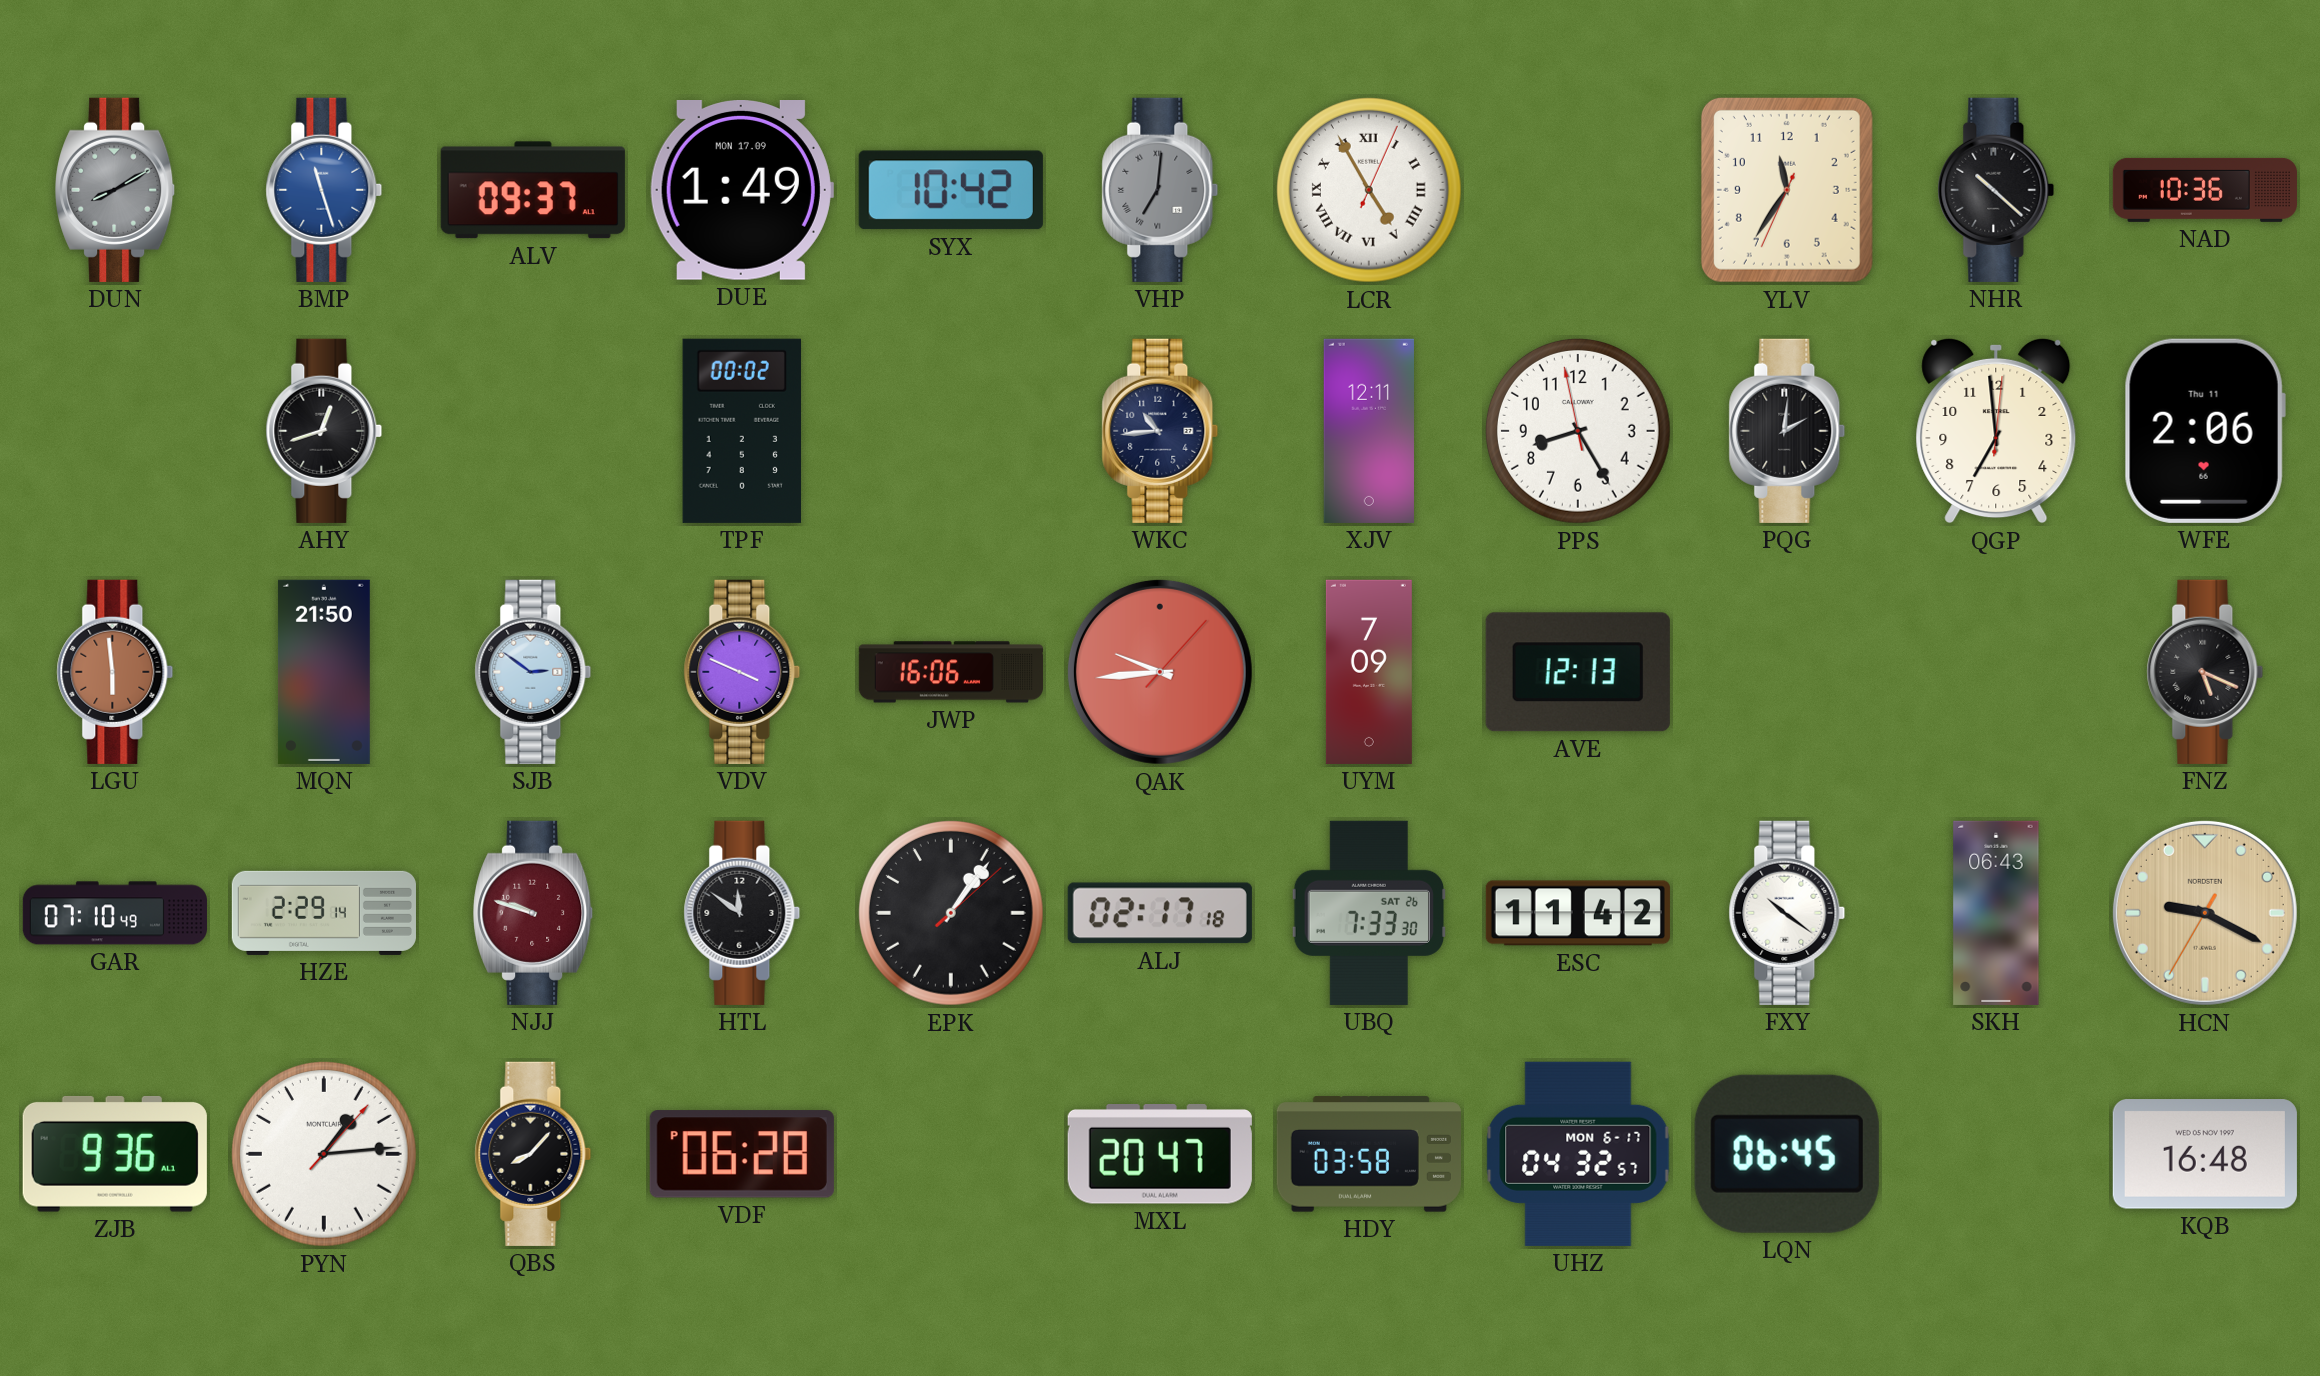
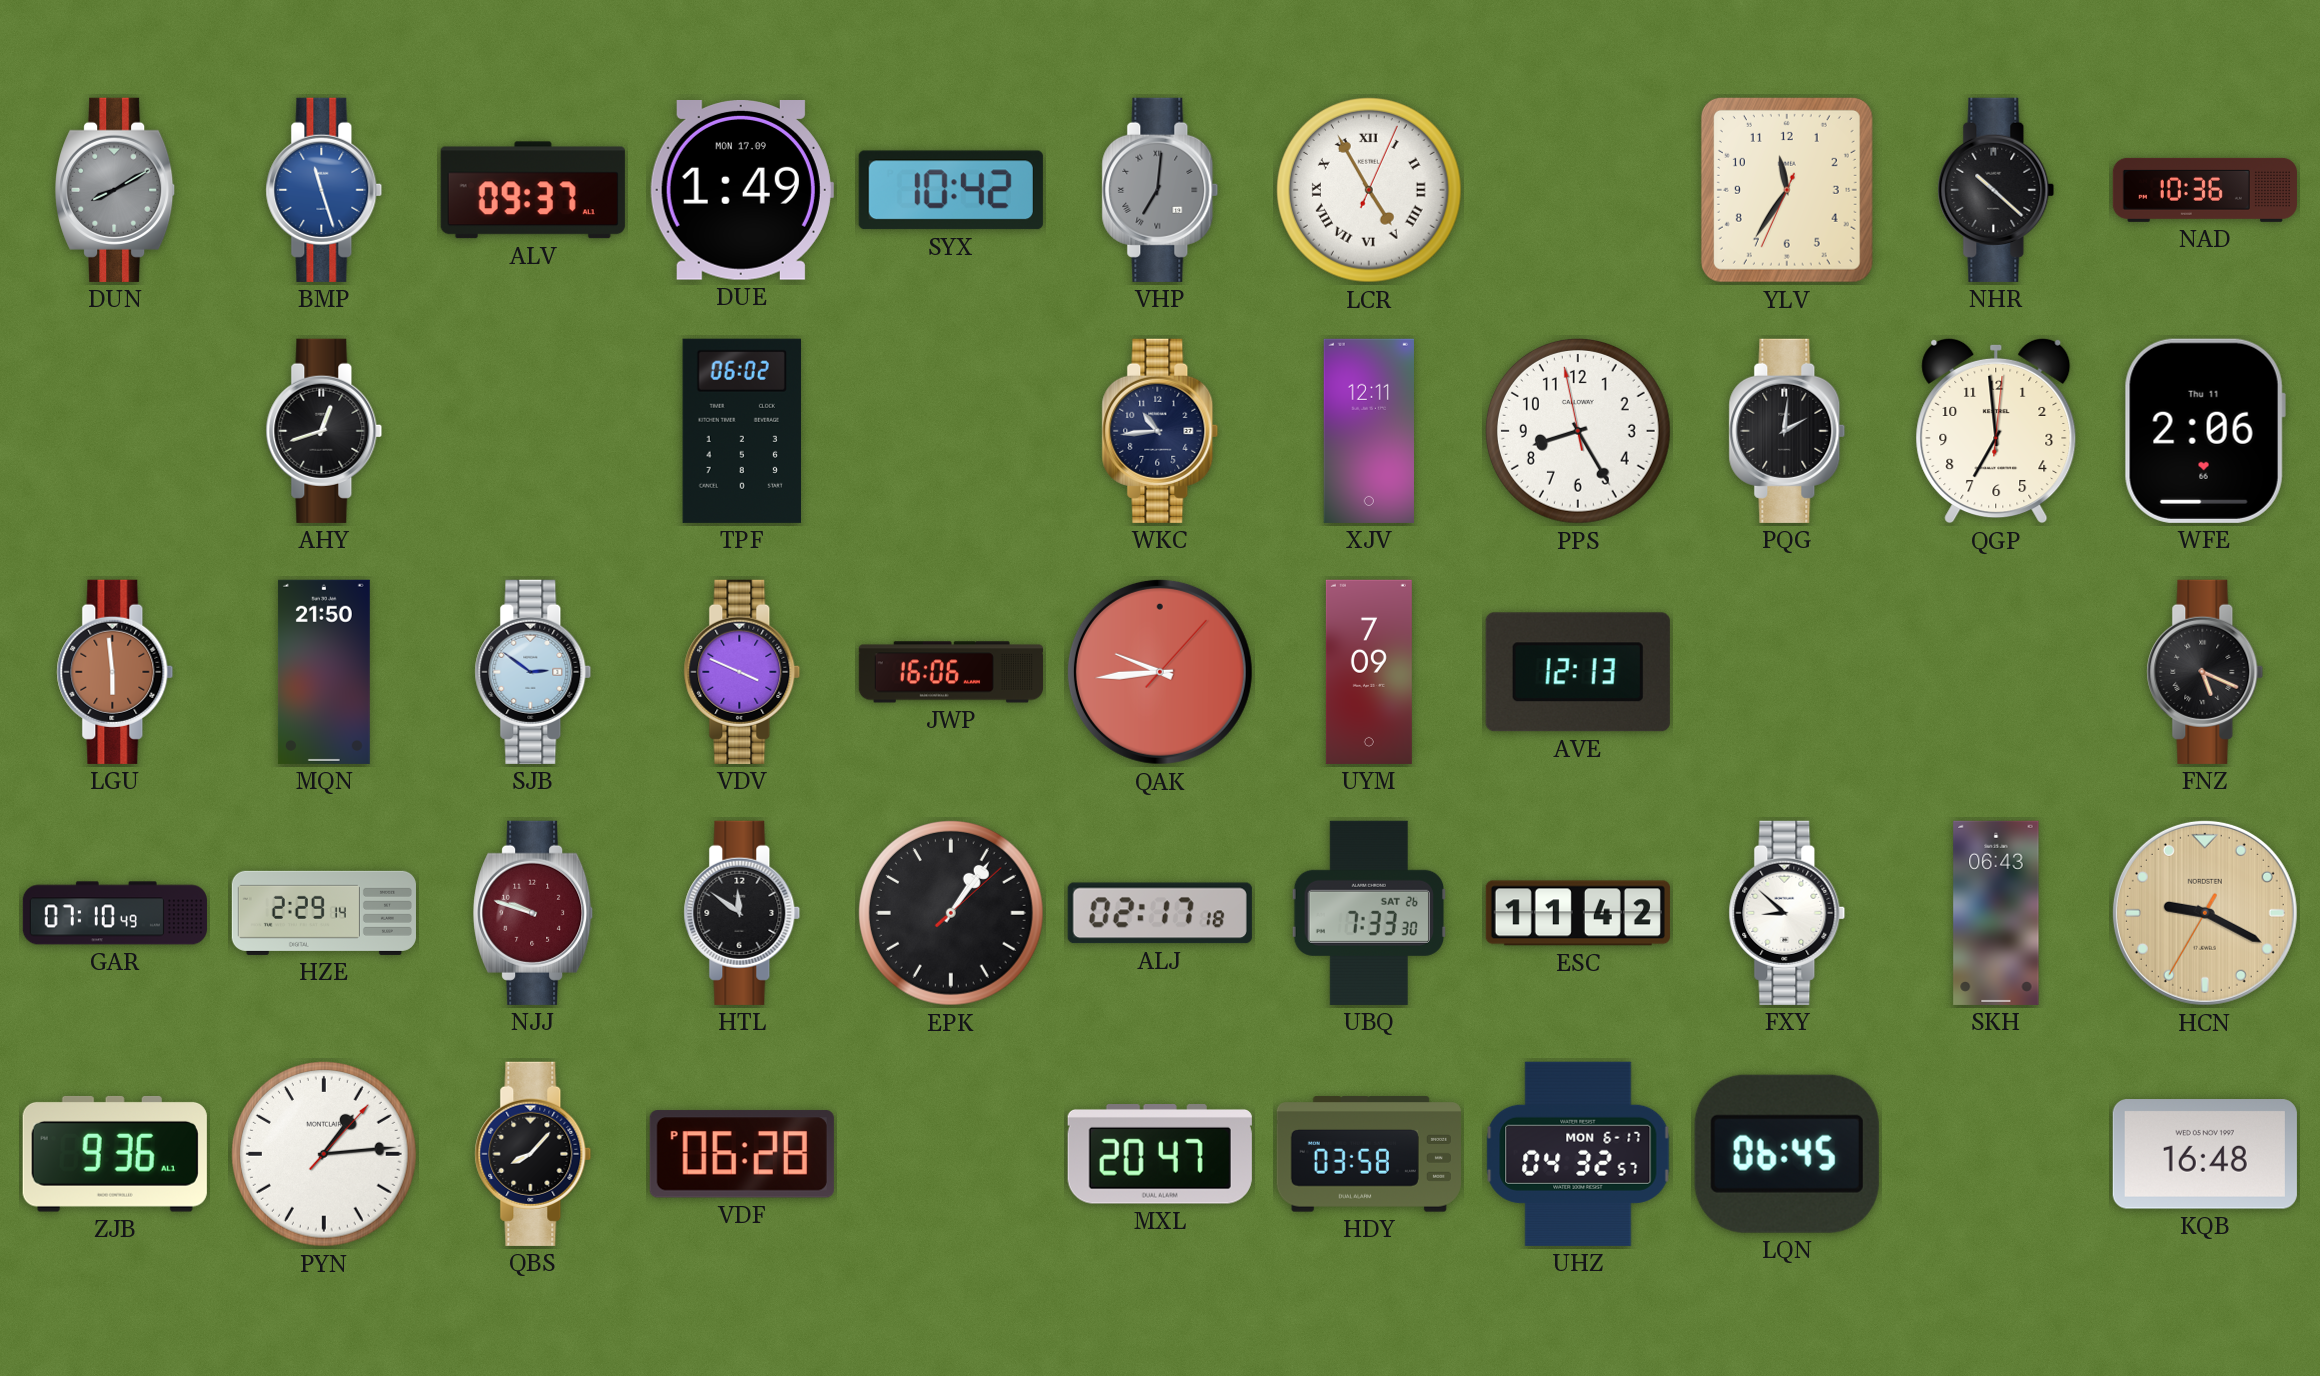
TPF: 00:02 -> 06:02
FXY: 10:21 -> 8:52
